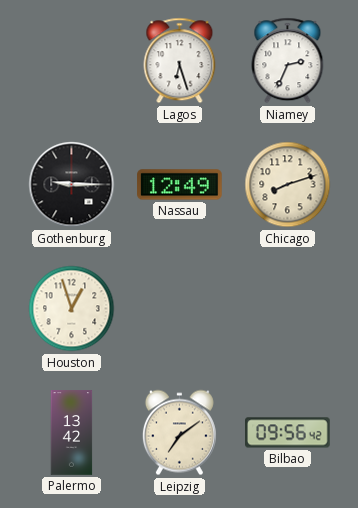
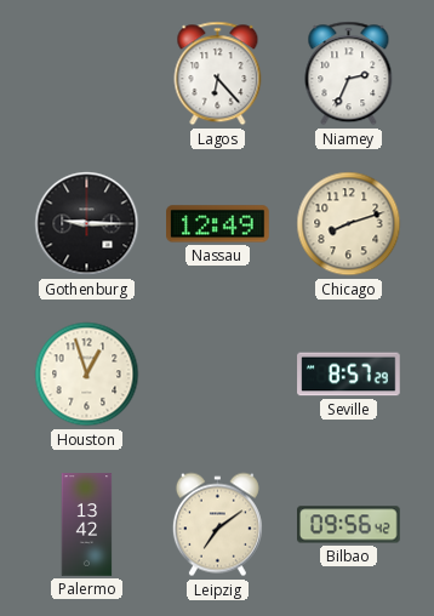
Lagos: 6:27 -> 6:23
Seville: none -> 8:57
